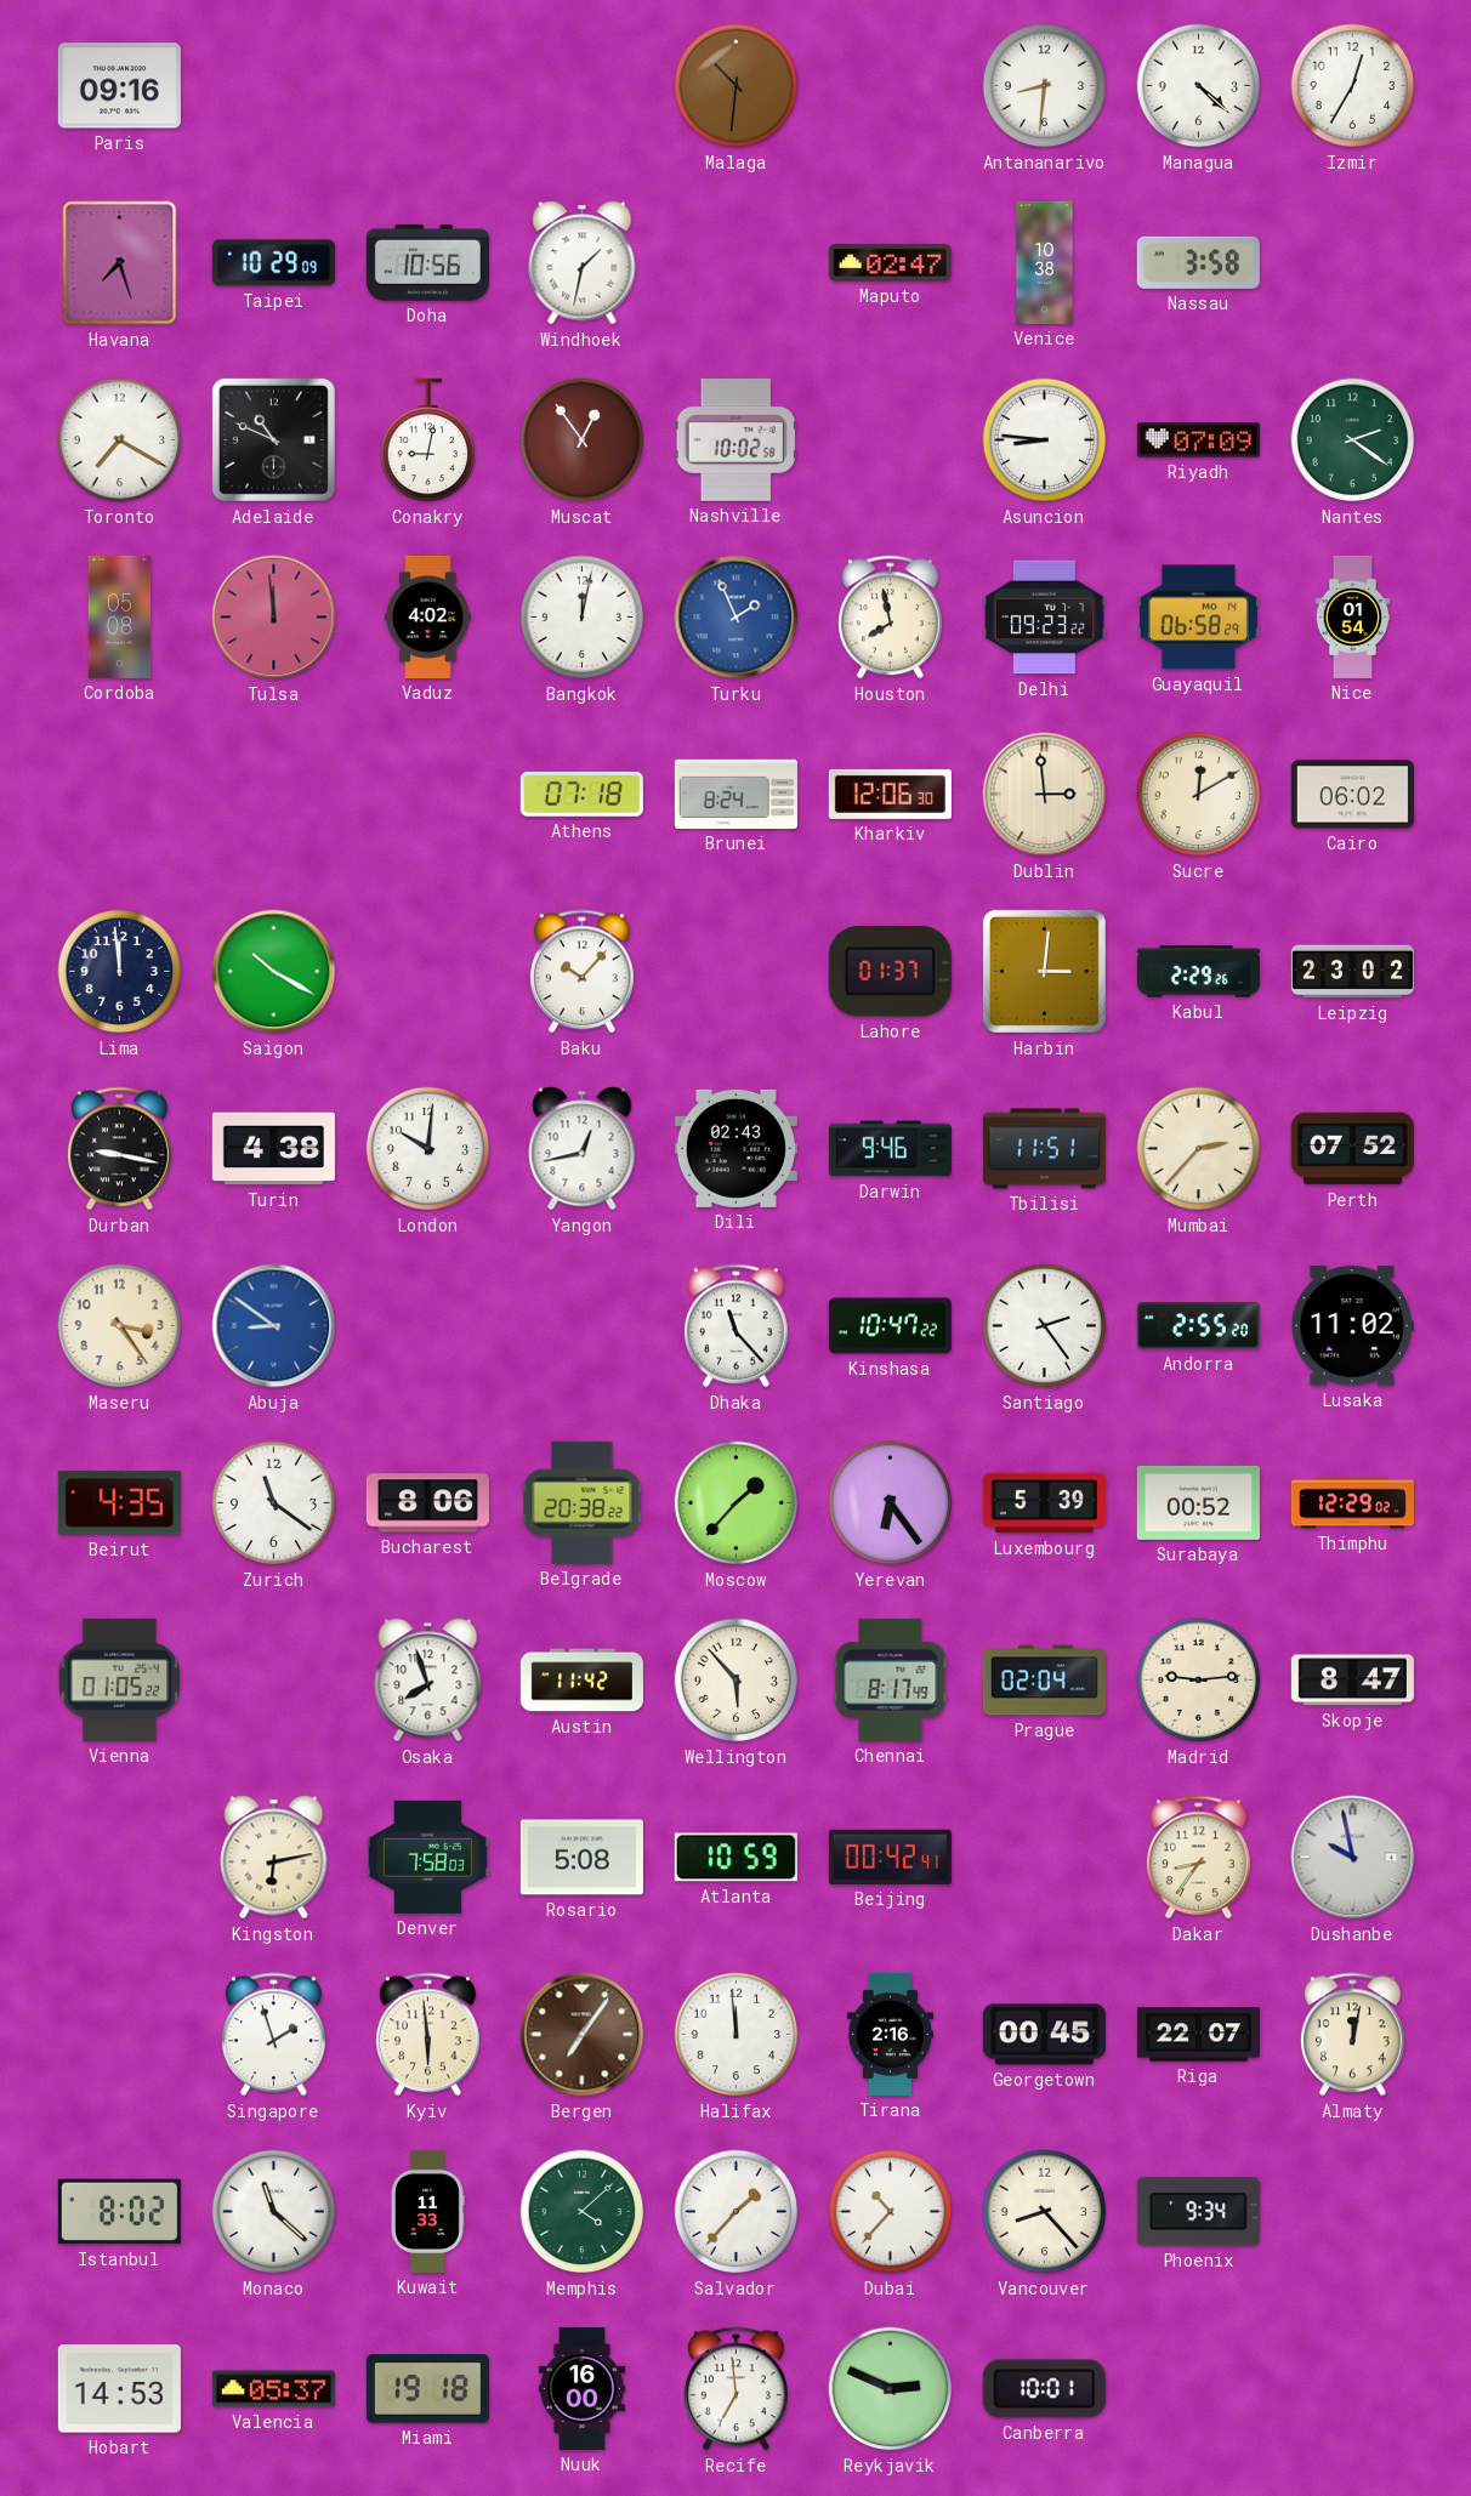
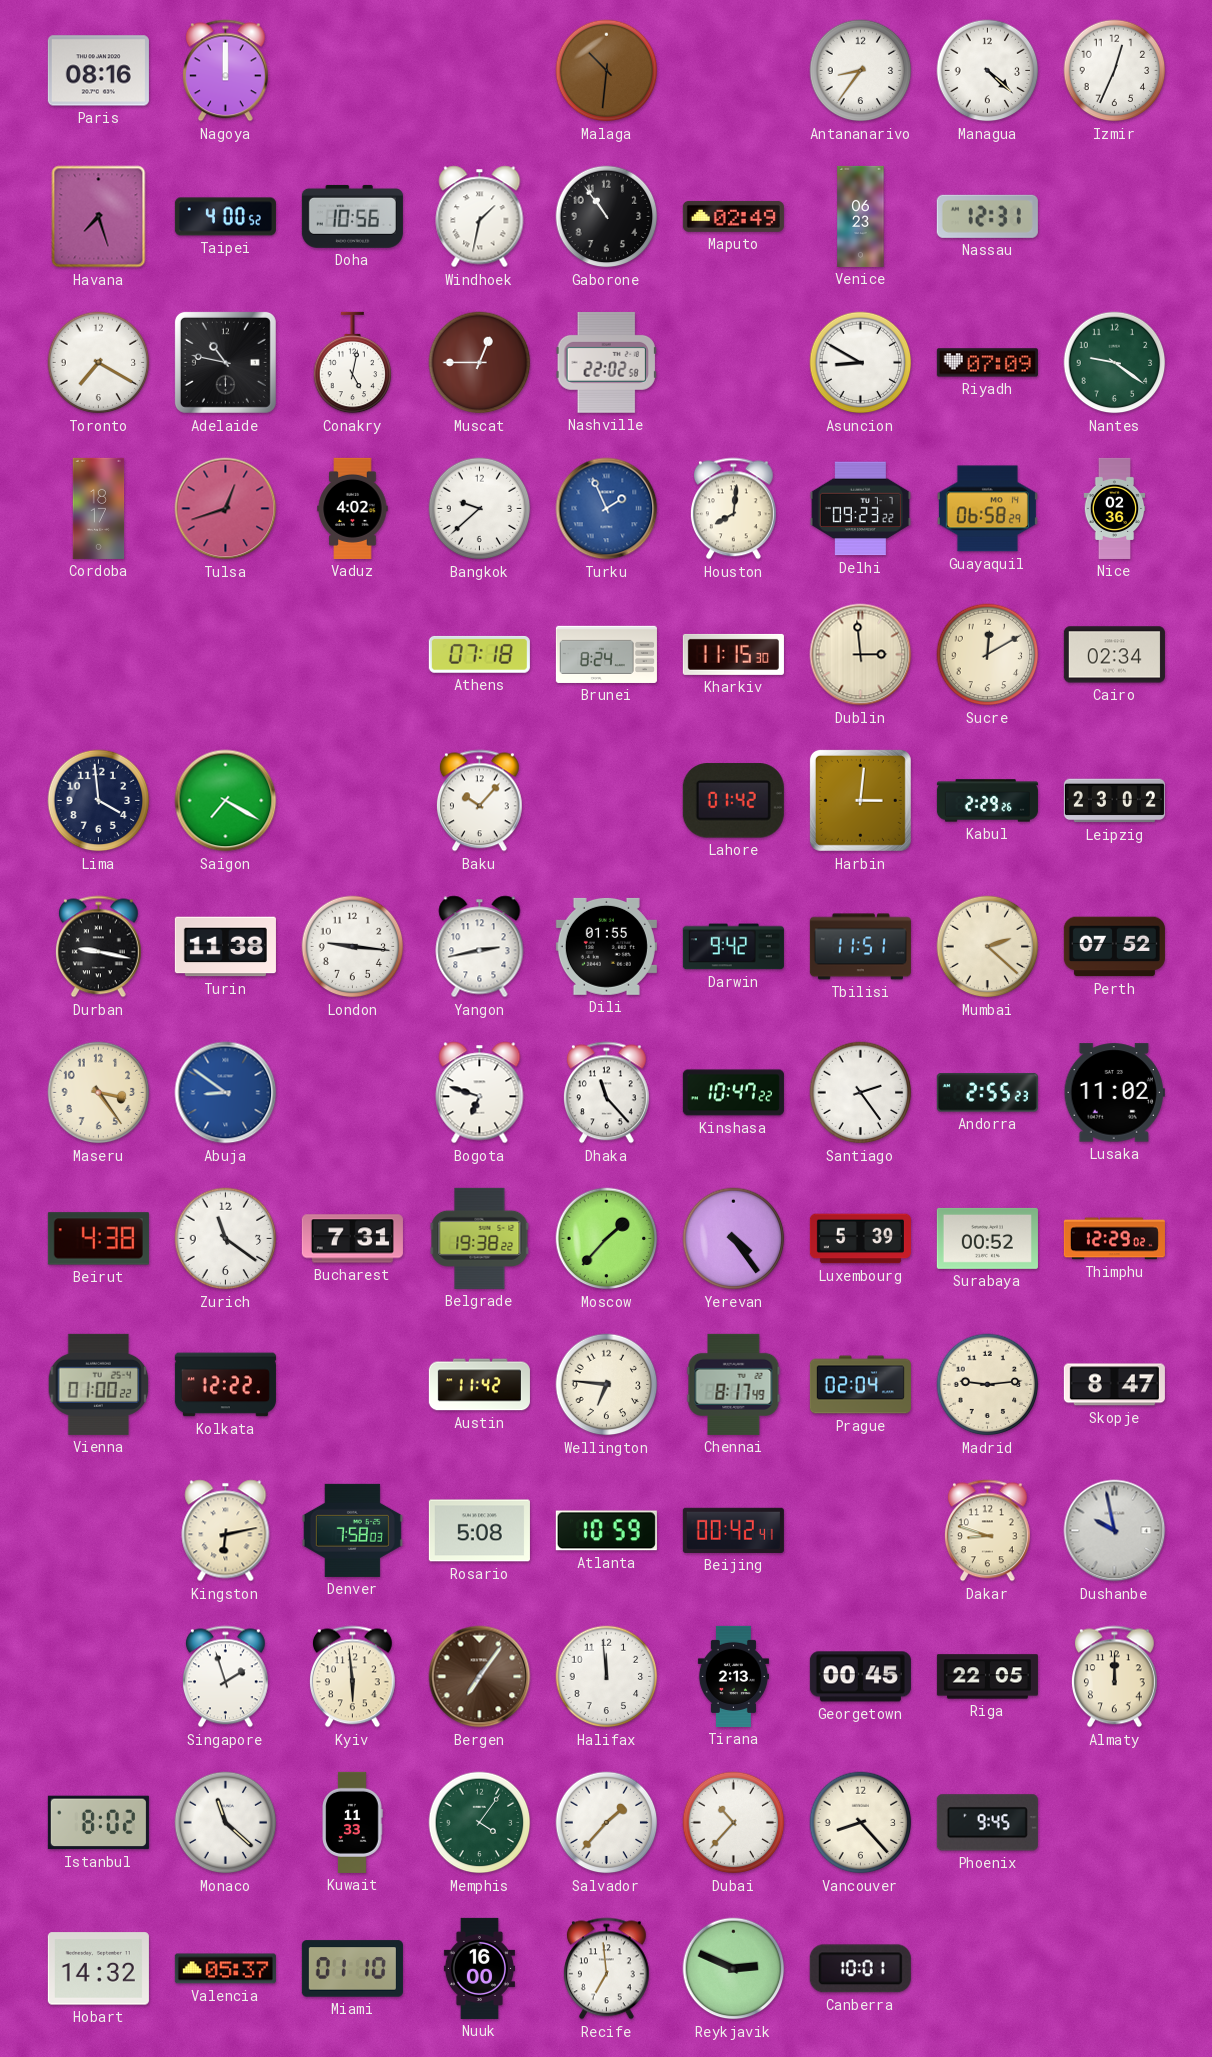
Paris: 09:16 -> 08:16
Nagoya: none -> 12:00
Antananarivo: 8:31 -> 8:36
Izmir: 12:35 -> 12:34
Taipei: 10:29 -> 4:00
Gaborone: none -> 10:54
Maputo: 02:47 -> 02:49
Venice: 10:38 -> 06:23
Nassau: 3:58 -> 12:31
Adelaide: 10:49 -> 10:47
Conakry: 9:02 -> 5:02
Muscat: 12:54 -> 12:45
Nashville: 10:02 -> 22:02
Asuncion: 8:46 -> 8:50
Nantes: 2:21 -> 9:21
Cordoba: 05:08 -> 18:17
Tulsa: 11:59 -> 12:42
Bangkok: 12:02 -> 9:38
Houston: 7:58 -> 8:01
Nice: 01:54 -> 02:36
Kharkiv: 12:06 -> 11:15
Cairo: 06:02 -> 02:34
Lima: 11:59 -> 3:59
Saigon: 10:20 -> 7:20
Lahore: 01:37 -> 01:42
Turin: 4:38 -> 11:38
London: 10:01 -> 9:16
Yangon: 12:43 -> 2:43
Dili: 02:43 -> 01:55
Darwin: 9:46 -> 9:42
Mumbai: 2:37 -> 2:22
Bogota: none -> 6:48
Andorra: 2:55:20 -> 2:55:23
Beirut: 4:35 -> 4:38
Bucharest: 8:06 -> 7:31
Belgrade: 20:38 -> 19:38
Yerevan: 6:24 -> 4:24
Vienna: 01:05 -> 01:00
Kolkata: none -> 12:22
Osaka: 7:57 -> none
Wellington: 5:53 -> 6:46
Dakar: 8:36 -> 8:48
Tirana: 2:16 -> 2:13
Riga: 22:07 -> 22:05
Almaty: 12:02 -> 12:00
Memphis: 4:08 -> 4:06
Phoenix: 9:34 -> 9:45
Hobart: 14:53 -> 14:32
Miami: 19:18 -> 01:10
